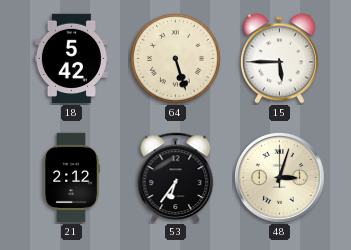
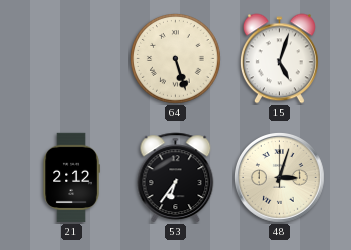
18: 5:42 -> none
15: 5:45 -> 5:03
